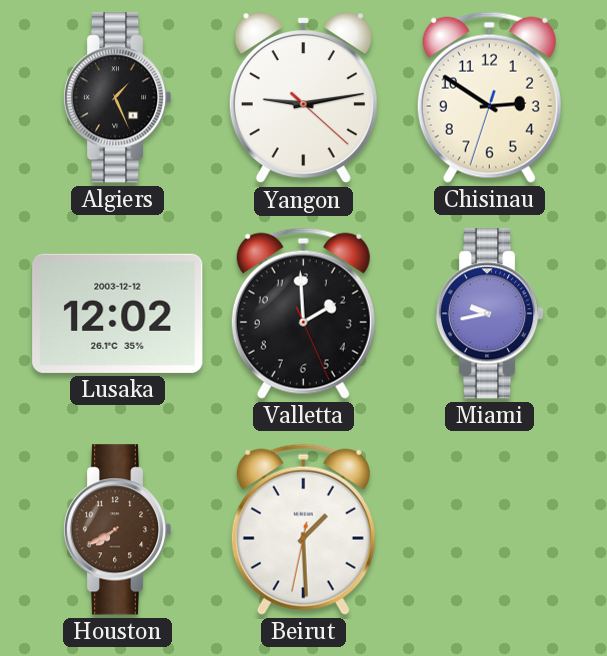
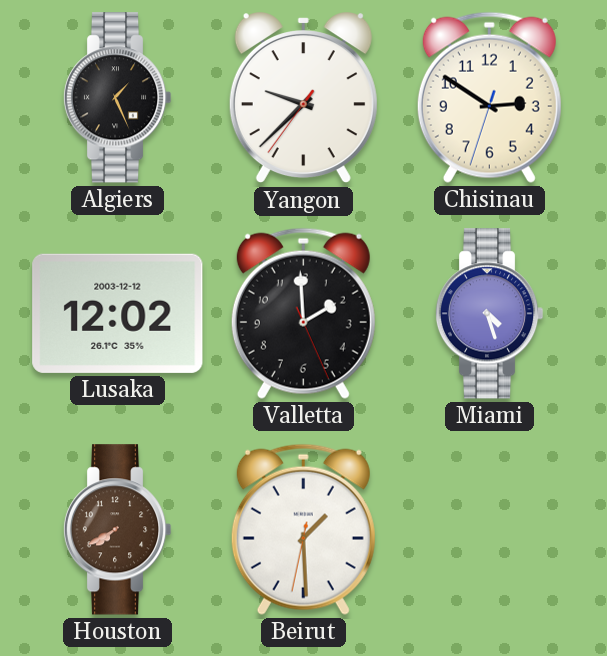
Yangon: 9:13 -> 9:37
Miami: 9:43 -> 4:27
